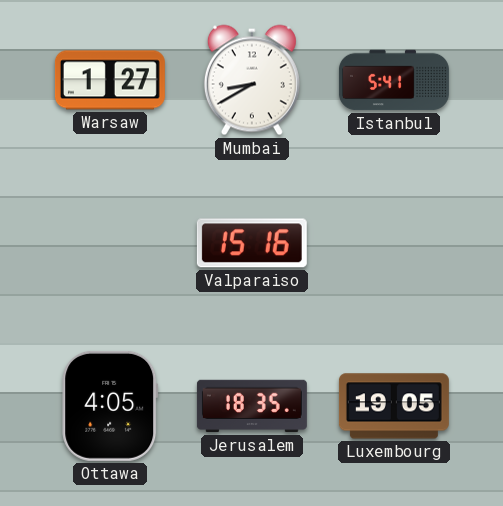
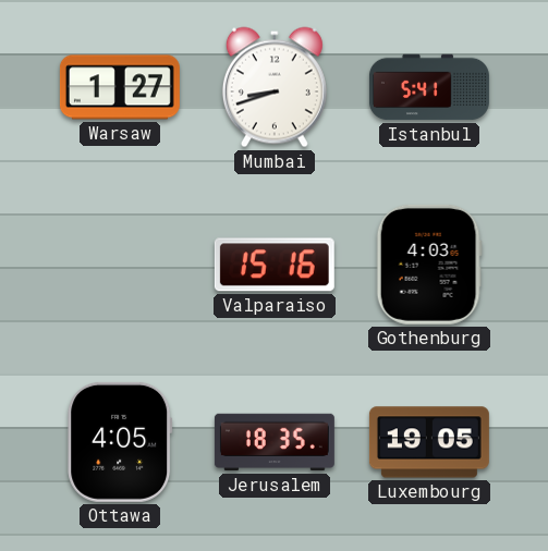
Mumbai: 8:40 -> 8:42
Gothenburg: none -> 4:03
